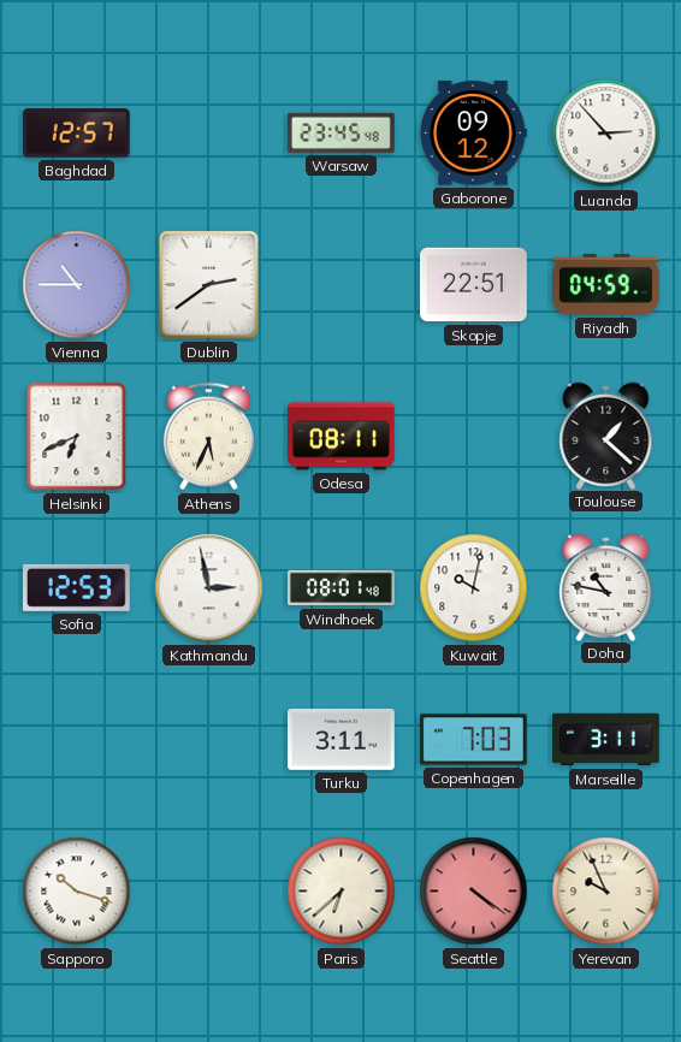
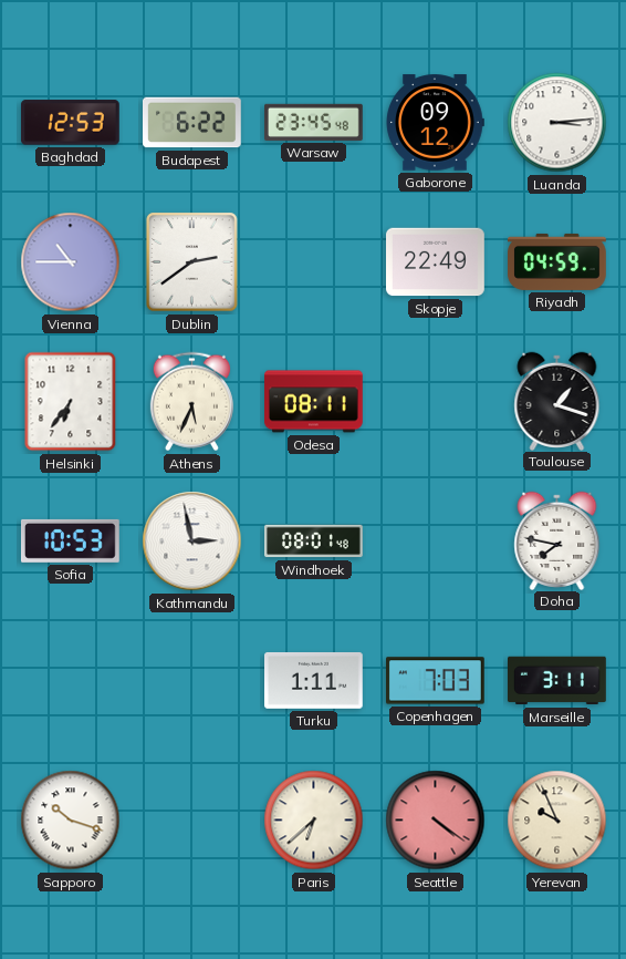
Baghdad: 12:57 -> 12:53
Budapest: none -> 6:22
Luanda: 2:53 -> 3:14
Skopje: 22:51 -> 22:49
Helsinki: 6:41 -> 6:36
Toulouse: 1:22 -> 1:18
Sofia: 12:53 -> 10:53
Kuwait: 10:02 -> none
Doha: 10:47 -> 7:47
Turku: 3:11 -> 1:11
